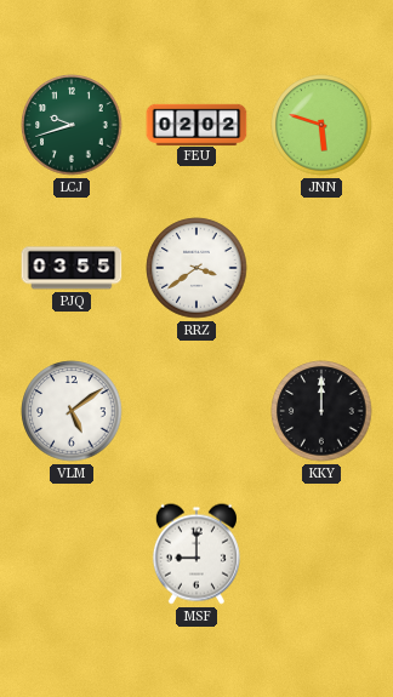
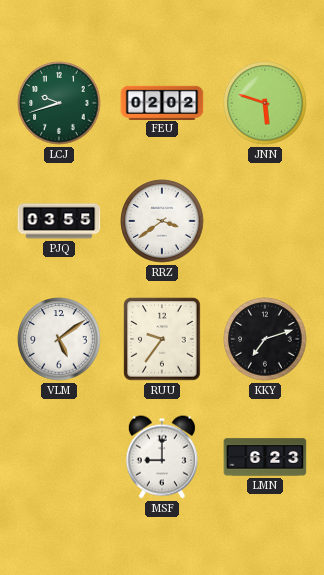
RUU: none -> 9:36
KKY: 12:00 -> 7:12
LMN: none -> 6:23
